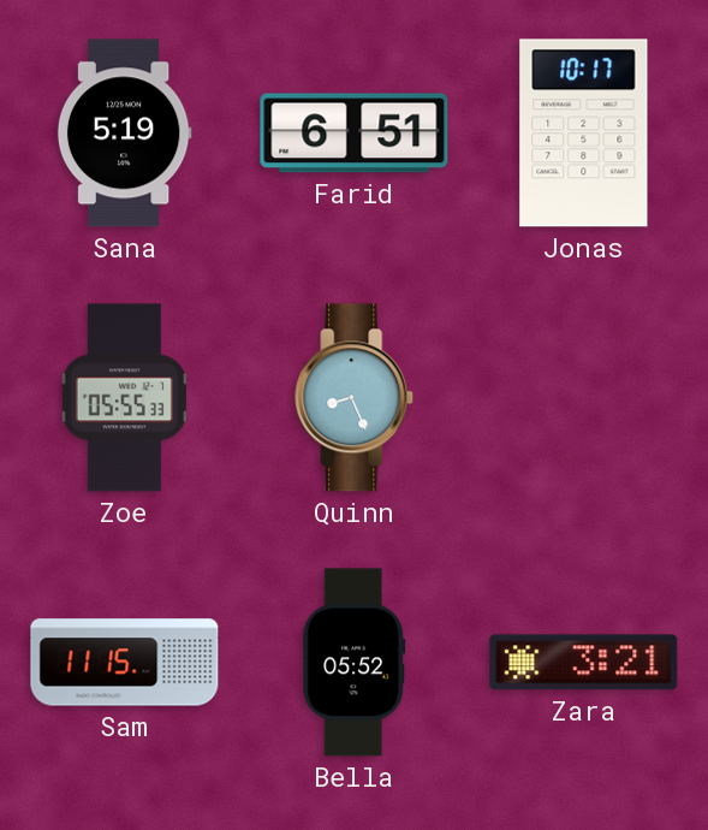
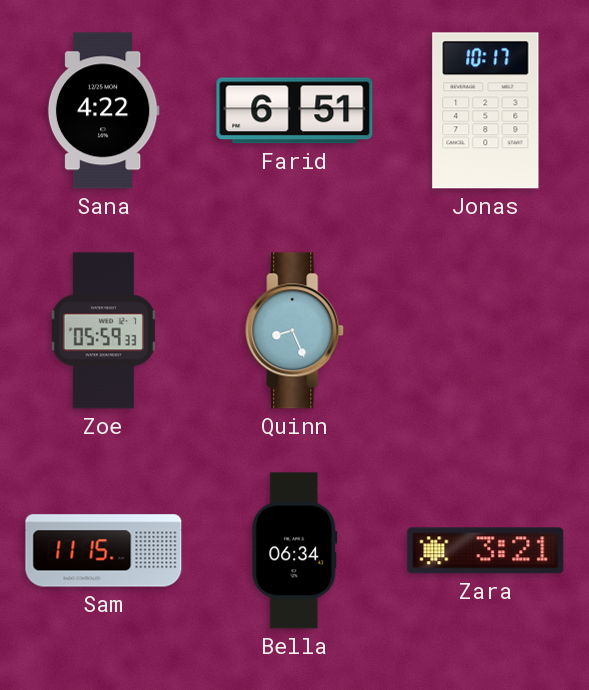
Sana: 5:19 -> 4:22
Zoe: 05:55 -> 05:59
Bella: 05:52 -> 06:34
